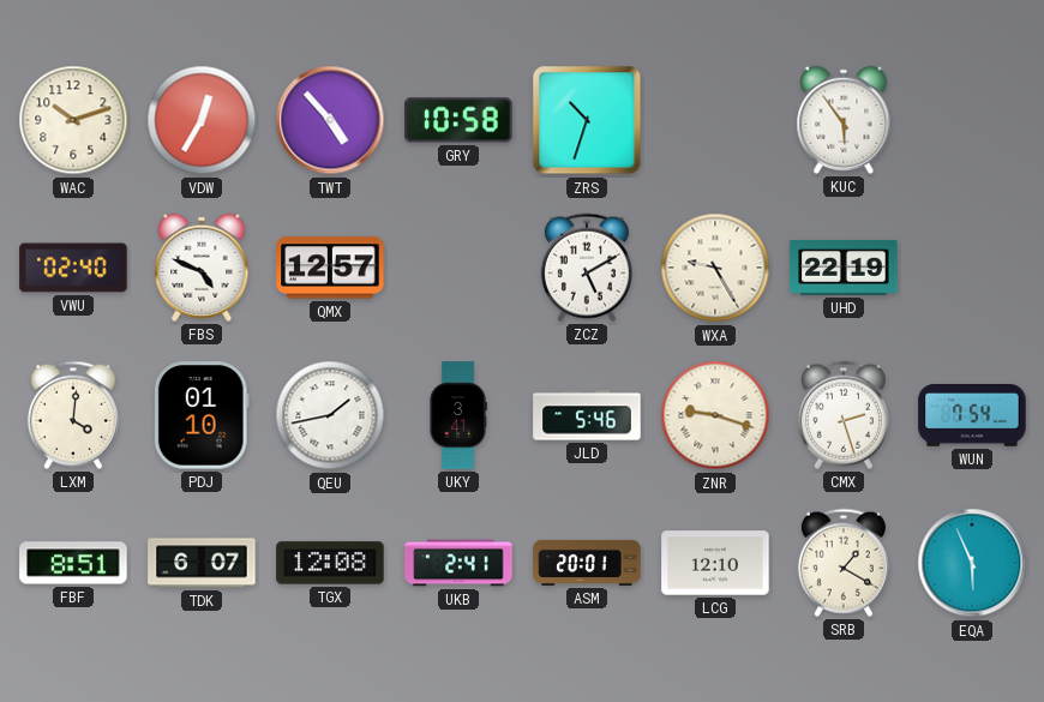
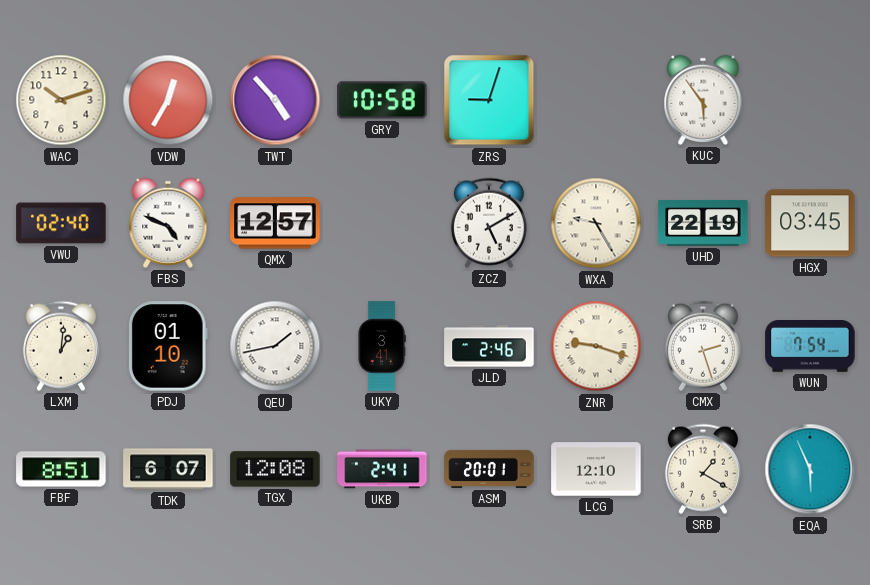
ZRS: 10:33 -> 9:03
HGX: none -> 03:45
LXM: 4:01 -> 1:01
JLD: 5:46 -> 2:46
